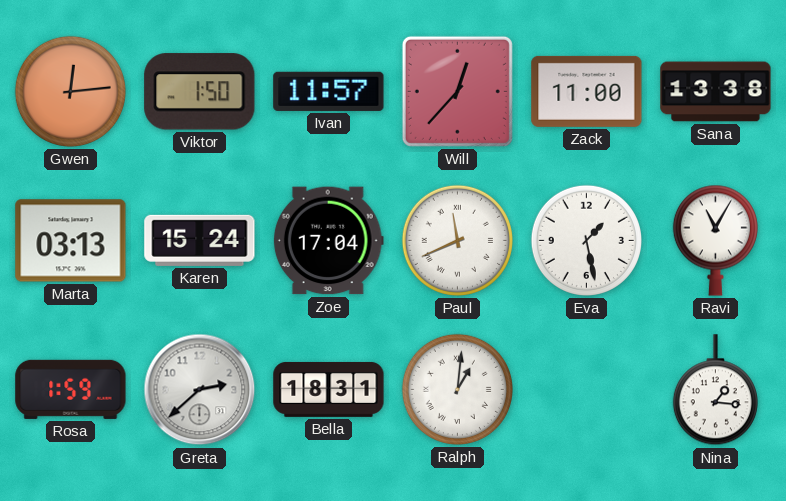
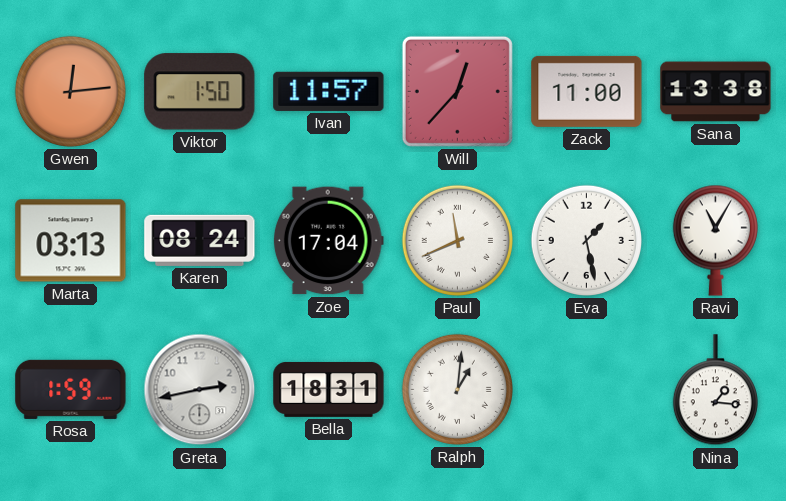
Karen: 15:24 -> 08:24
Greta: 2:38 -> 2:43
